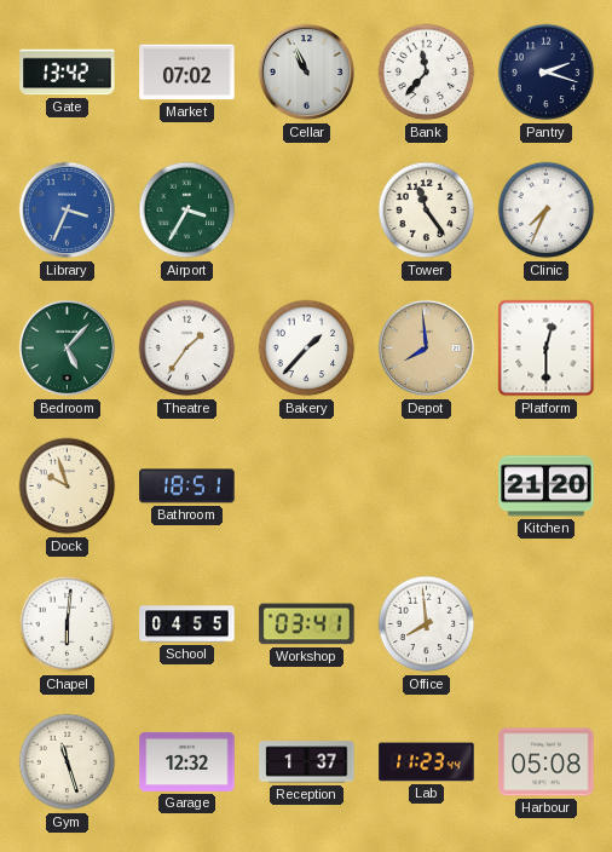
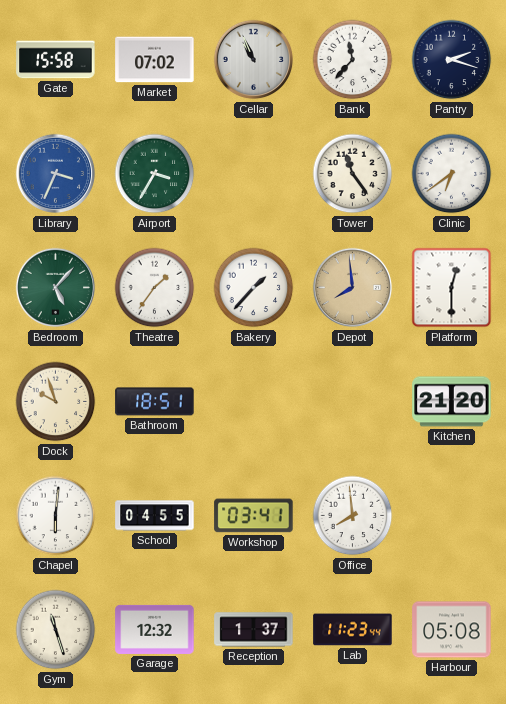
Gate: 13:42 -> 15:58
Clinic: 7:34 -> 6:39
